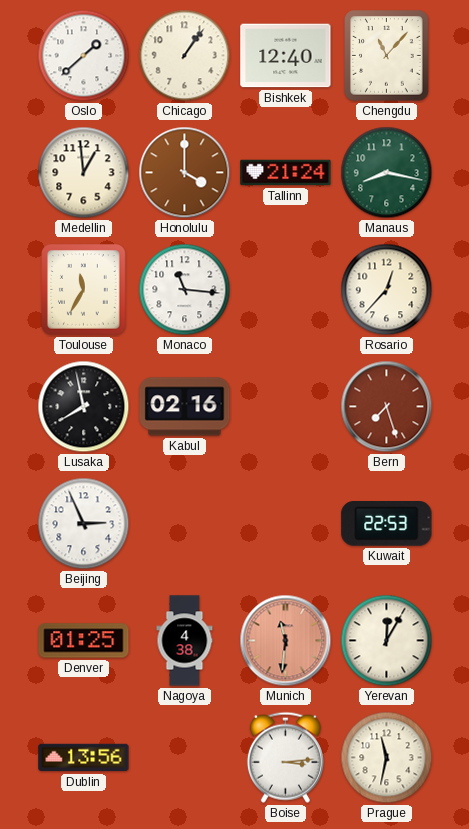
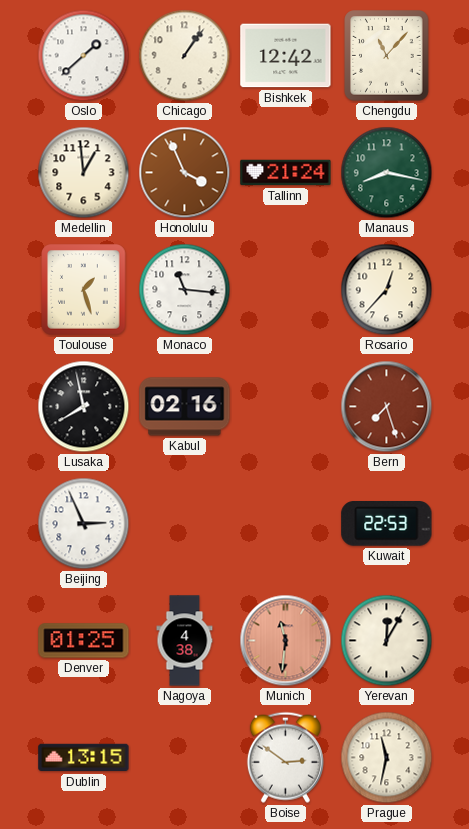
Bishkek: 12:40 -> 12:42
Honolulu: 4:00 -> 3:56
Toulouse: 11:35 -> 1:27
Dublin: 13:56 -> 13:15
Boise: 3:14 -> 2:51
